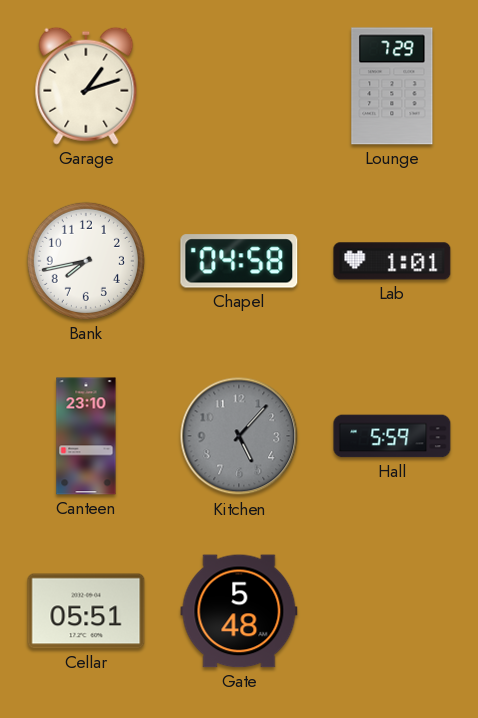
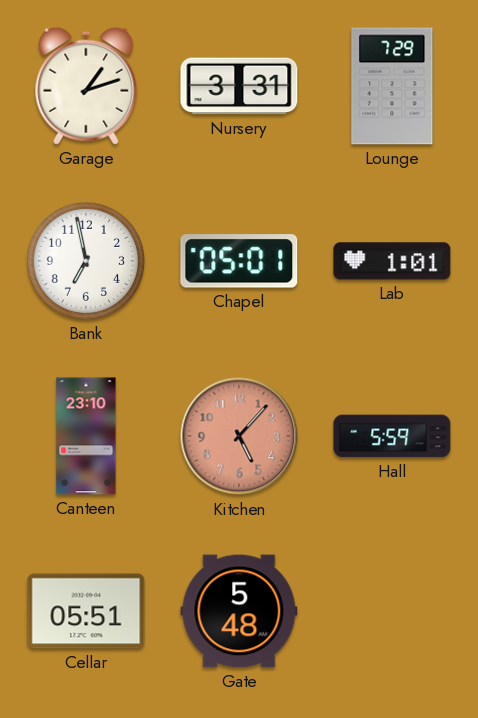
Nursery: none -> 3:31
Bank: 7:43 -> 6:58
Chapel: 04:58 -> 05:01
Kitchen dial: grey -> salmon
